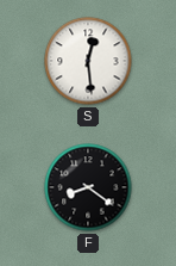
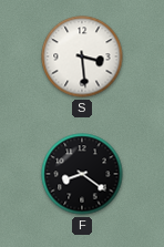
S: 12:29 -> 3:29
